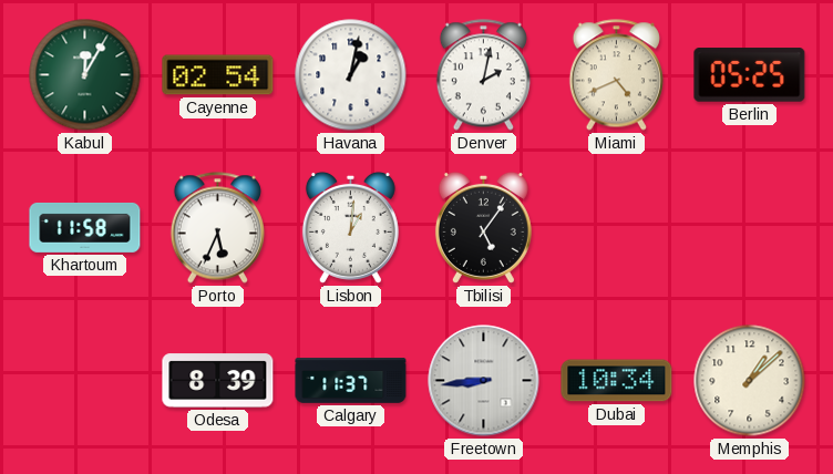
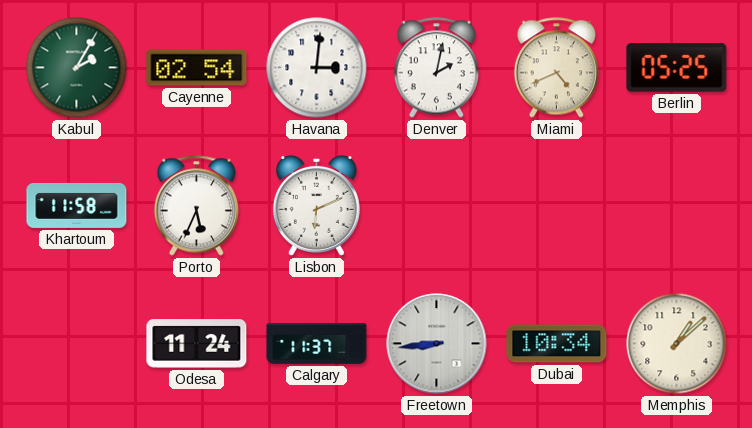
Kabul: 12:05 -> 2:05
Havana: 1:02 -> 3:01
Lisbon: 1:01 -> 6:11
Tbilisi: 5:06 -> none
Odesa: 8:39 -> 11:24
